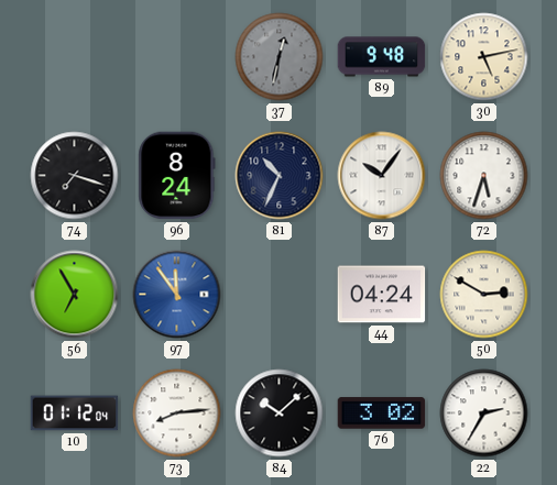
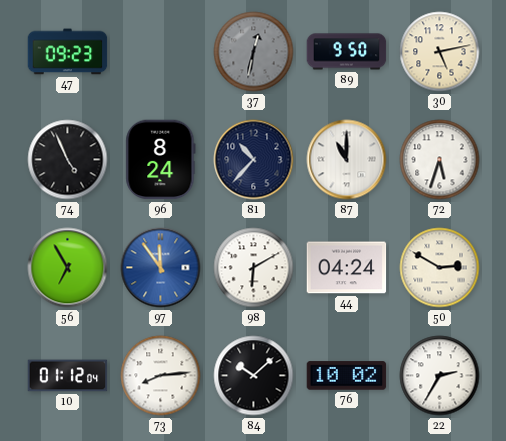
47: none -> 09:23
89: 9:48 -> 9:50
74: 7:18 -> 4:56
81: 10:34 -> 10:37
87: 10:06 -> 11:00
98: none -> 6:10
76: 3:02 -> 10:02
